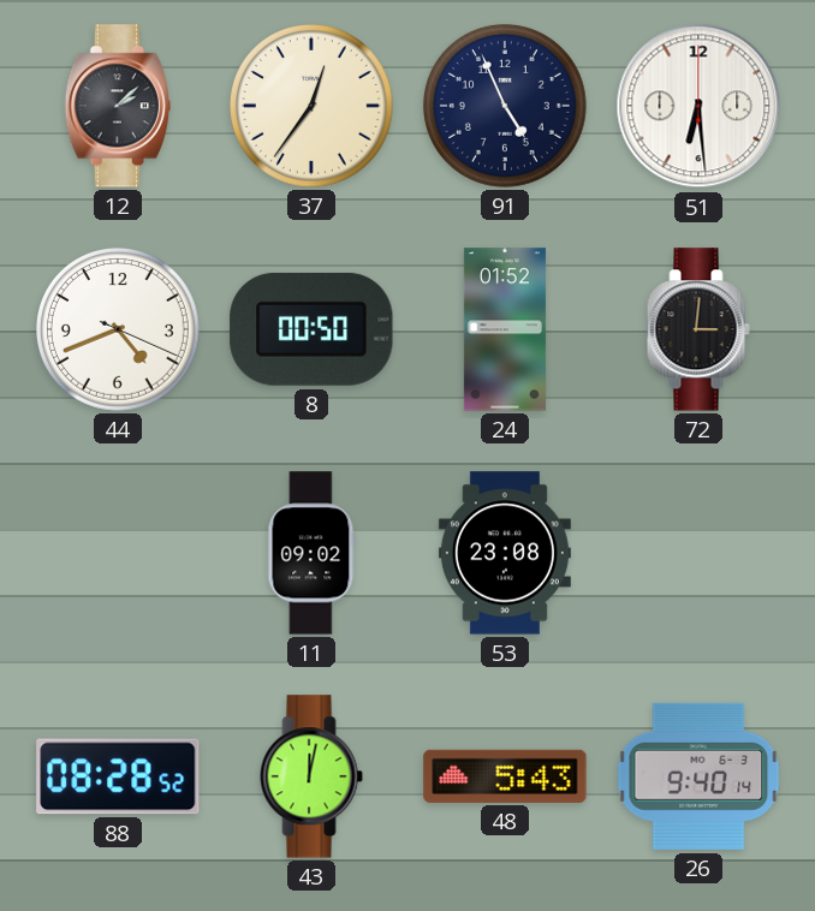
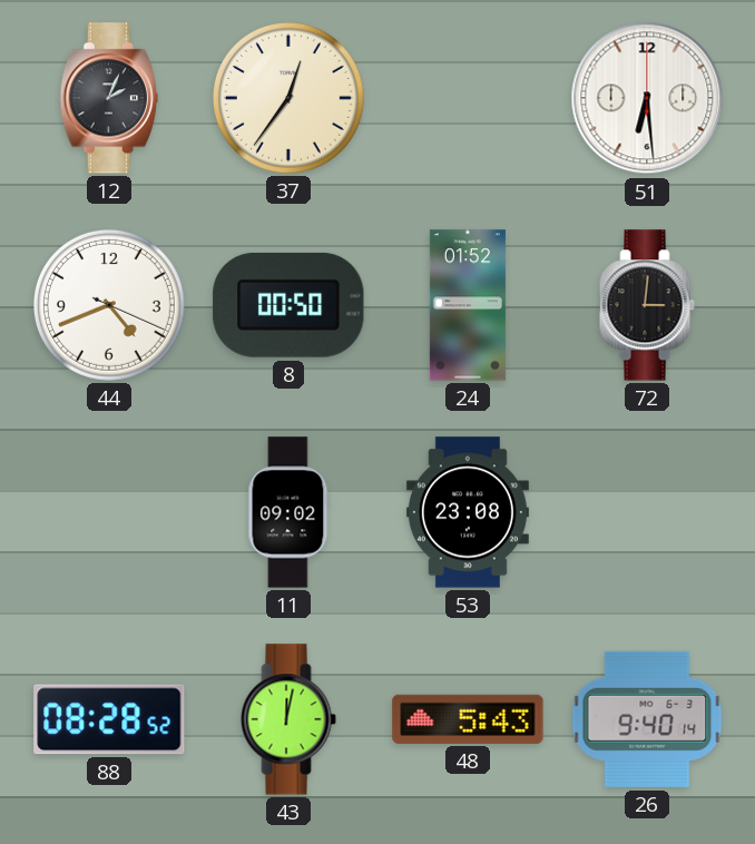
12: 2:08 -> 2:04
91: 4:56 -> none
